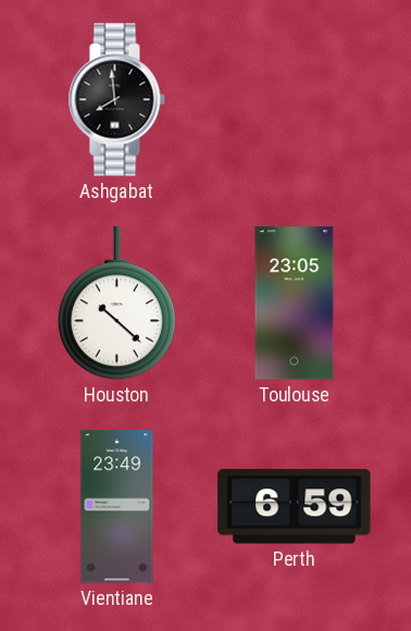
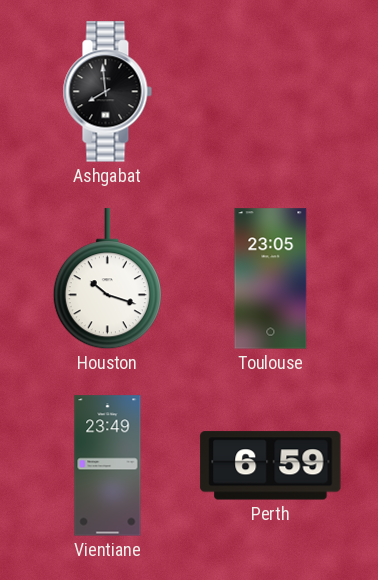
Houston: 10:22 -> 10:18
